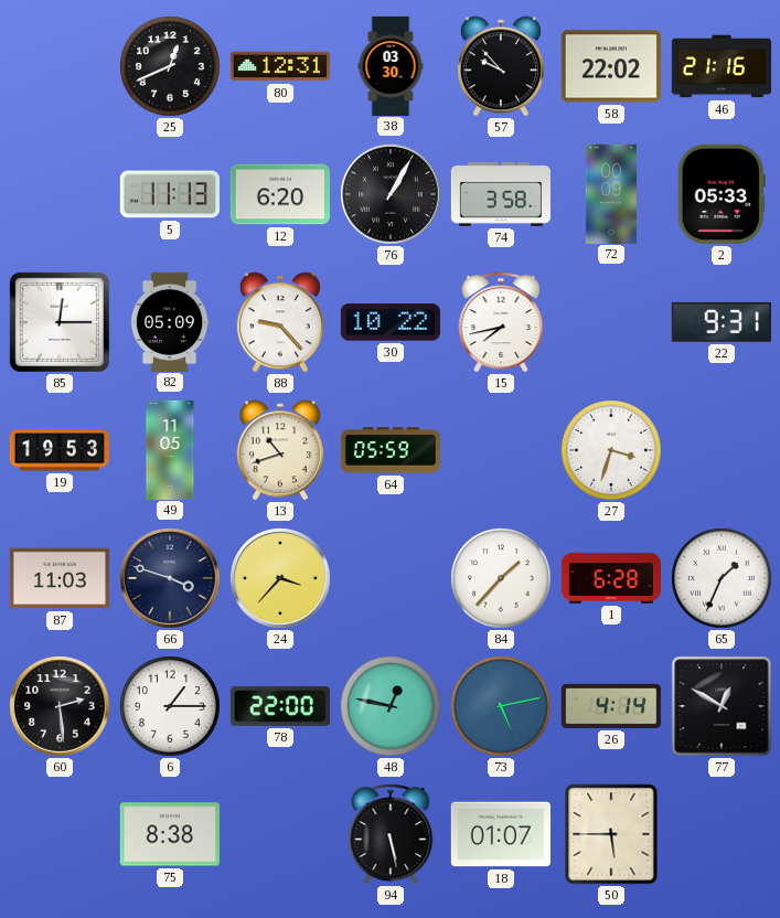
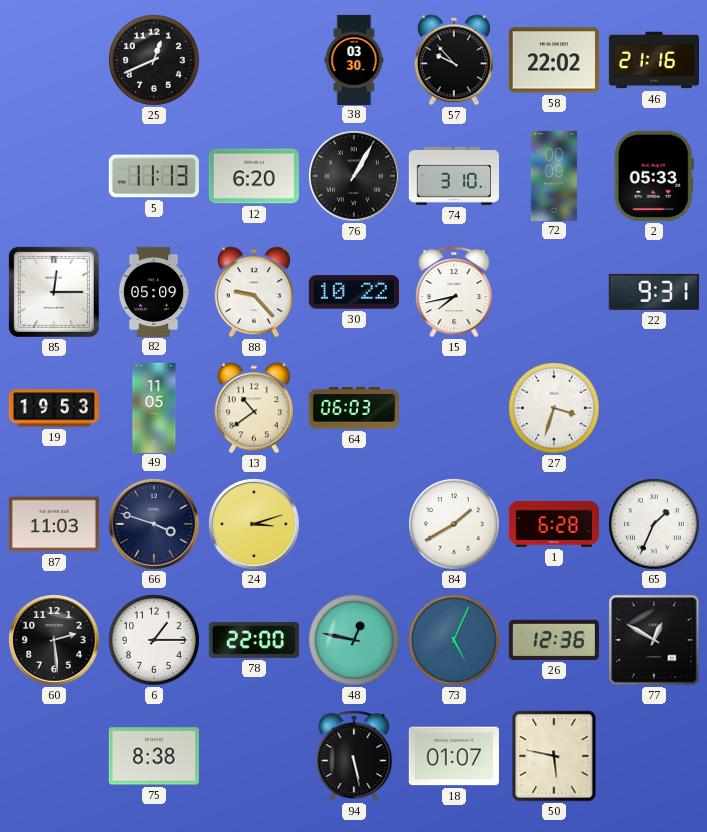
80: 12:31 -> none
74: 3:58 -> 3:10
13: 10:42 -> 10:39
64: 05:59 -> 06:03
24: 3:37 -> 3:12
84: 1:37 -> 1:40
73: 5:13 -> 5:04
26: 4:14 -> 12:36
50: 5:45 -> 5:47
